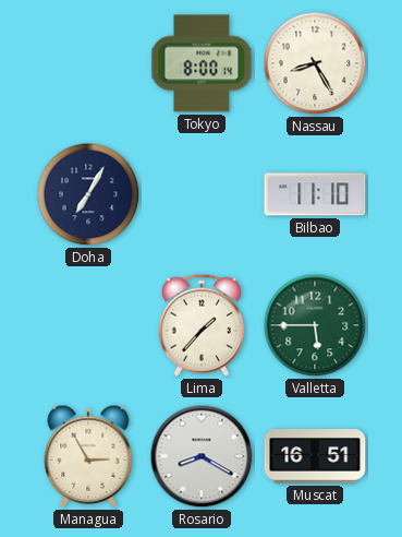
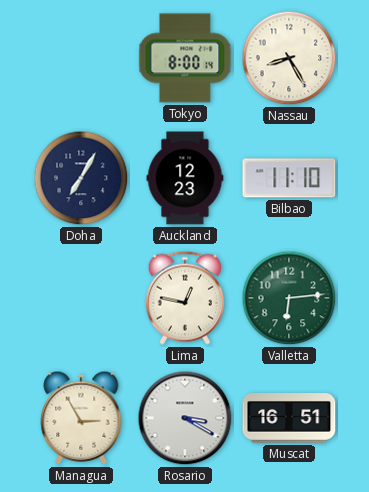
Auckland: none -> 12:23
Lima: 1:37 -> 12:47
Valletta: 5:45 -> 6:14
Rosario: 8:20 -> 3:20
